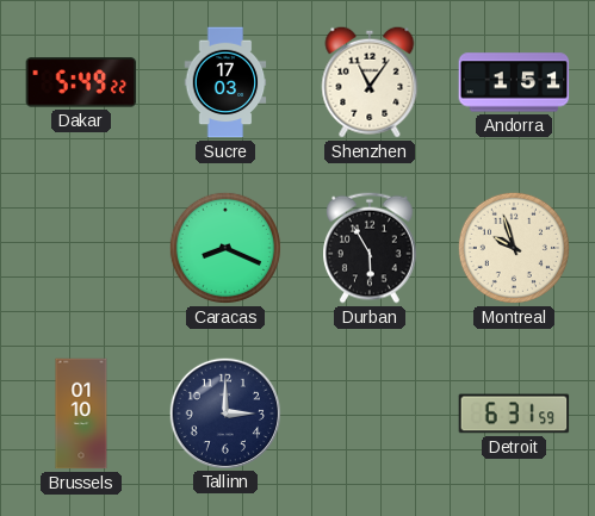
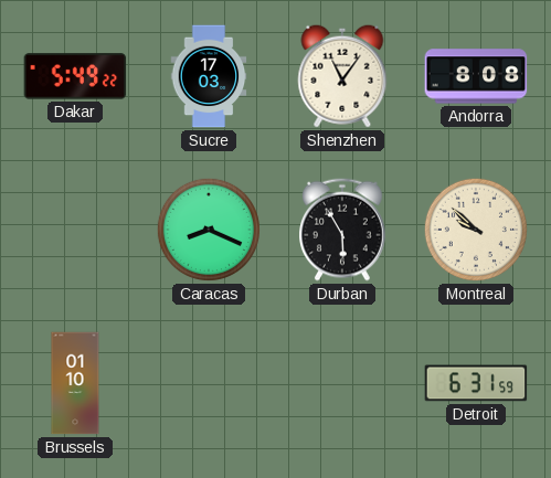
Andorra: 1:51 -> 8:08
Montreal: 9:57 -> 9:52
Tallinn: 3:00 -> none
